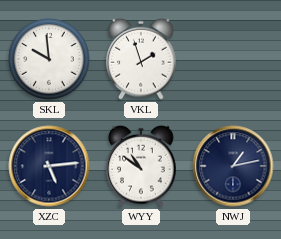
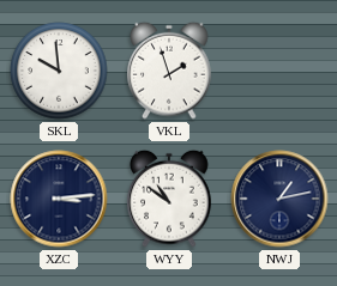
XZC: 5:14 -> 3:14
